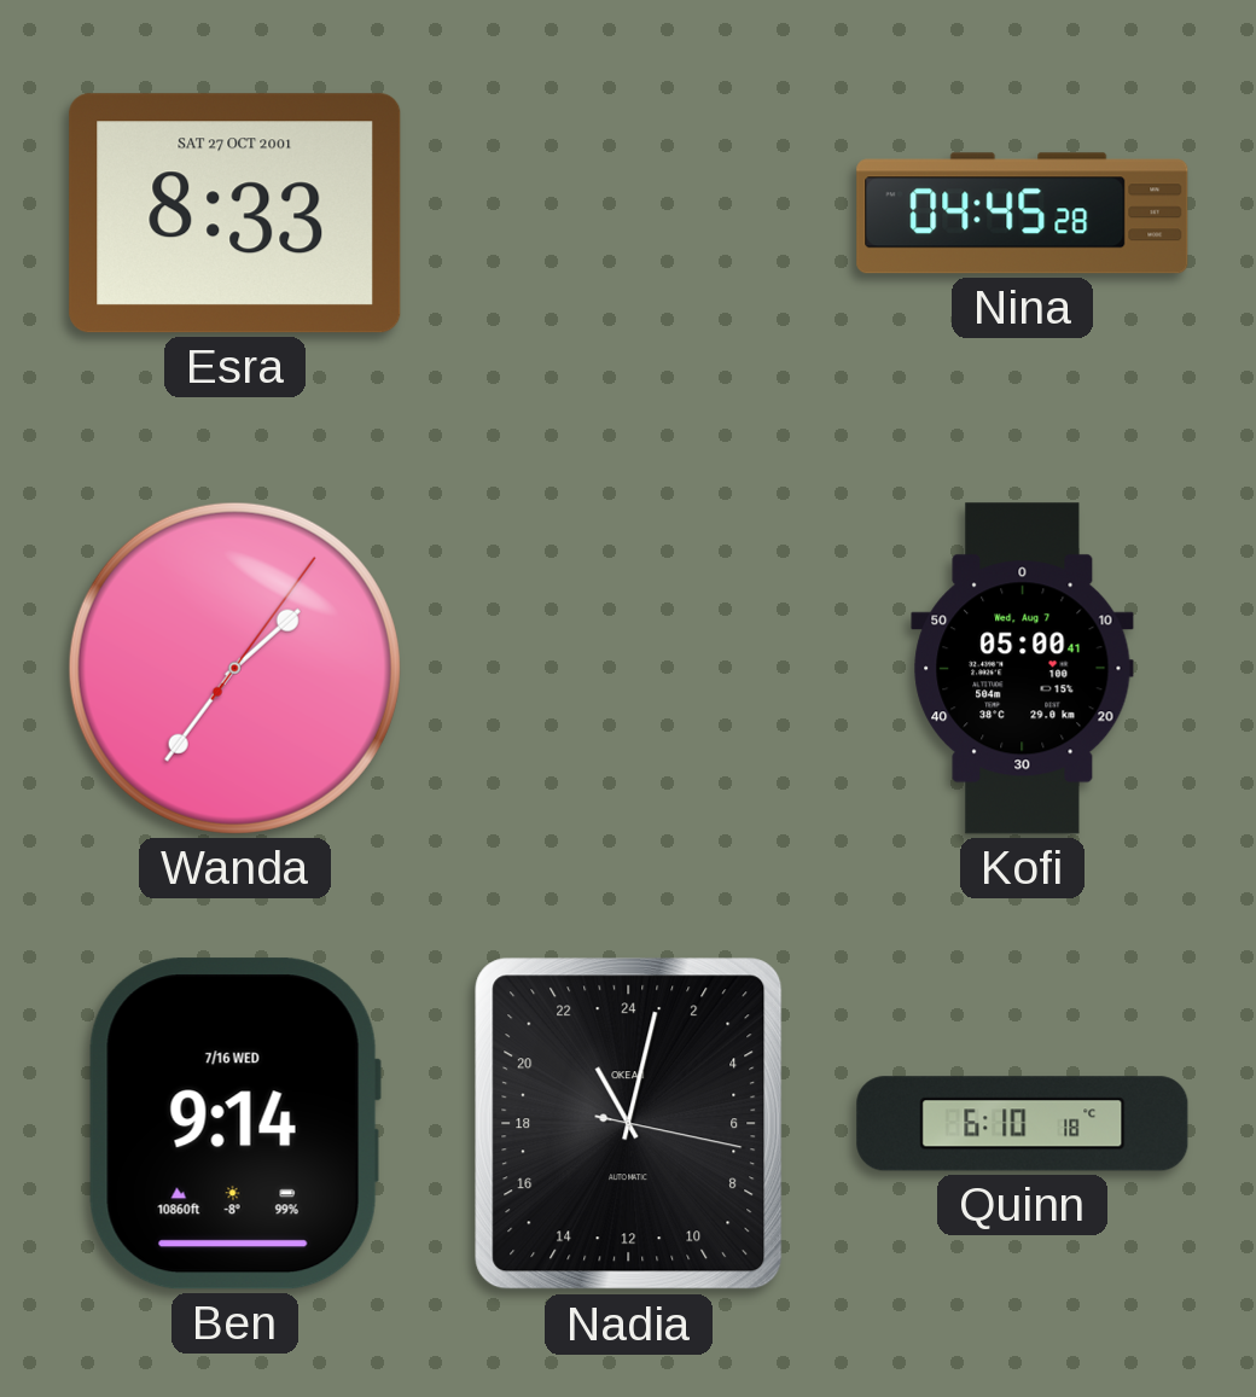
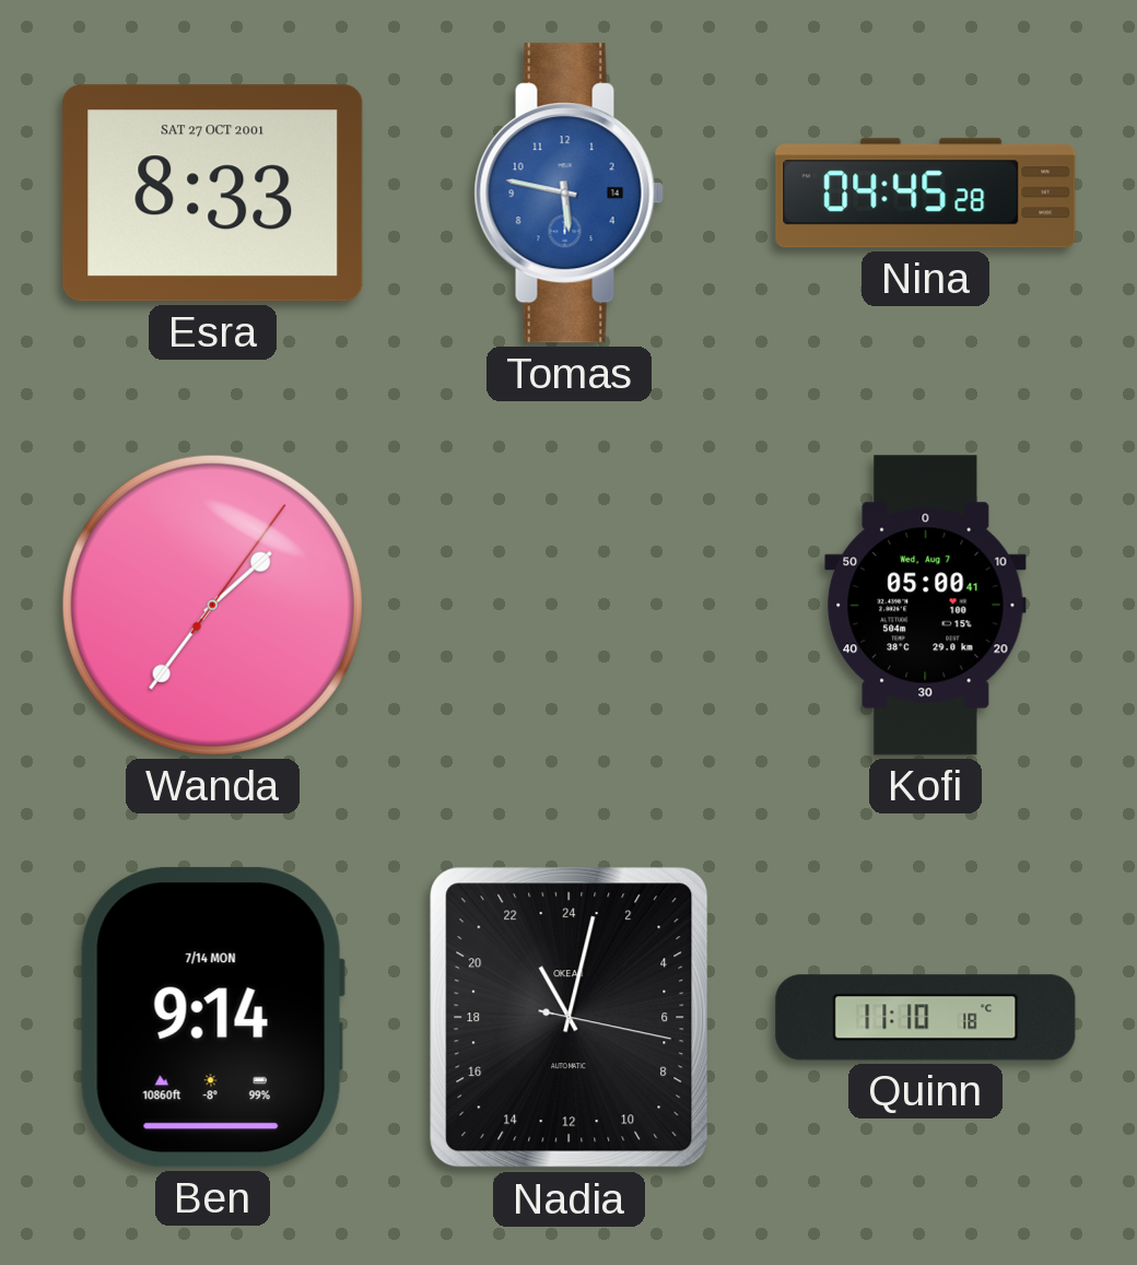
Tomas: none -> 5:47
Ben date: 7/16 WED -> 7/14 MON
Quinn: 6:10 -> 11:10
